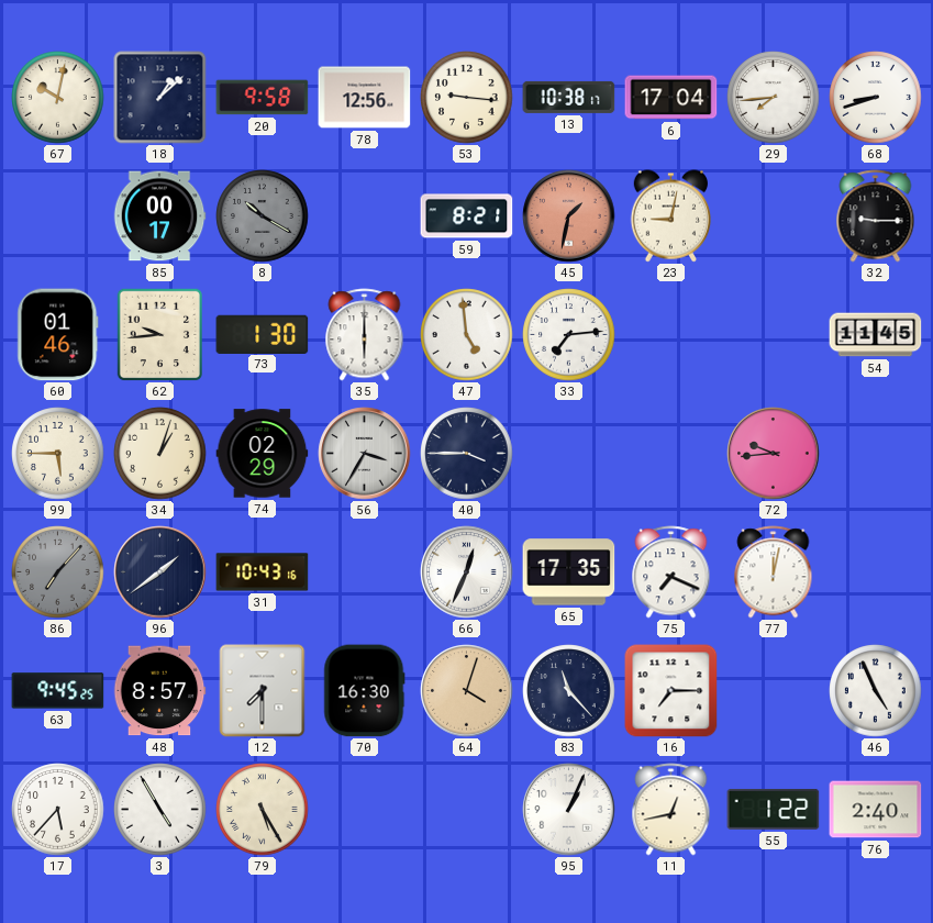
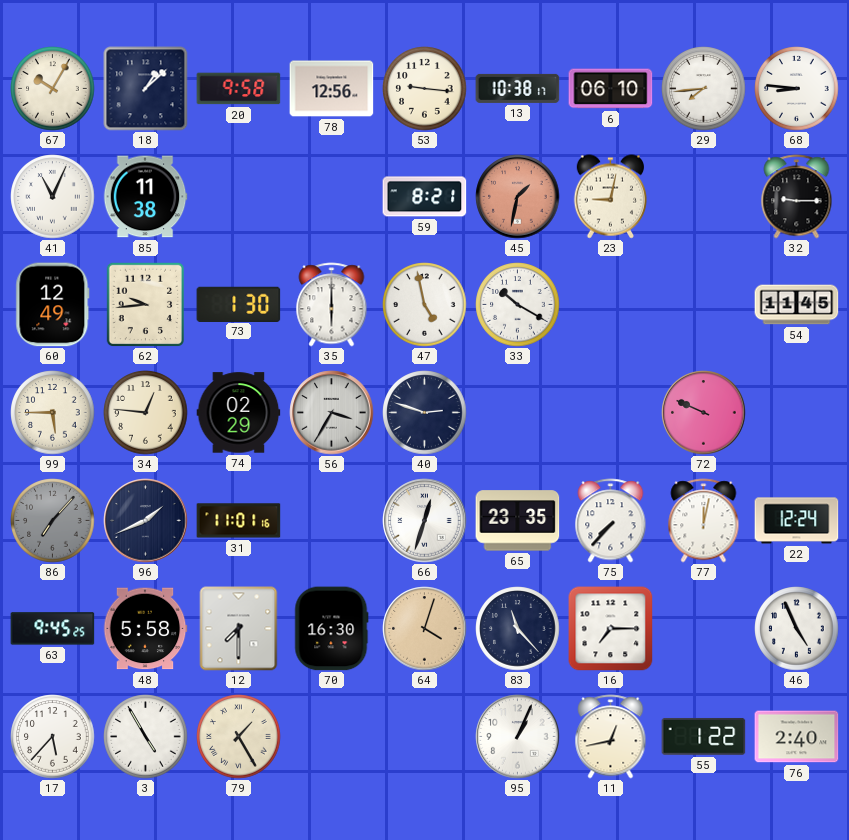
67: 10:02 -> 10:05
6: 17:04 -> 06:10
68: 8:42 -> 8:46
41: none -> 11:04
85: 00:17 -> 11:38
8: 10:20 -> none
60: 01:46 -> 12:49
47: 4:59 -> 4:58
33: 7:14 -> 10:20
34: 1:03 -> 12:46
40: 3:45 -> 2:48
72: 9:44 -> 9:49
96: 1:39 -> 1:41
31: 10:43 -> 11:01
66: 12:34 -> 12:33
65: 17:35 -> 23:35
75: 7:19 -> 7:37
22: none -> 12:24
48: 8:57 -> 5:58
79: 5:25 -> 1:25
